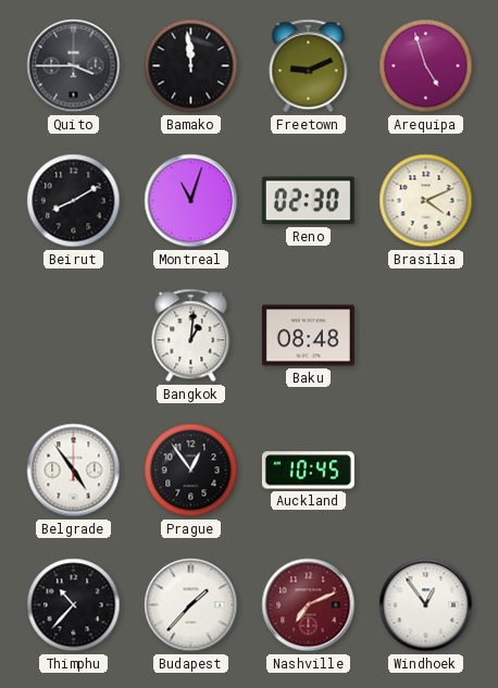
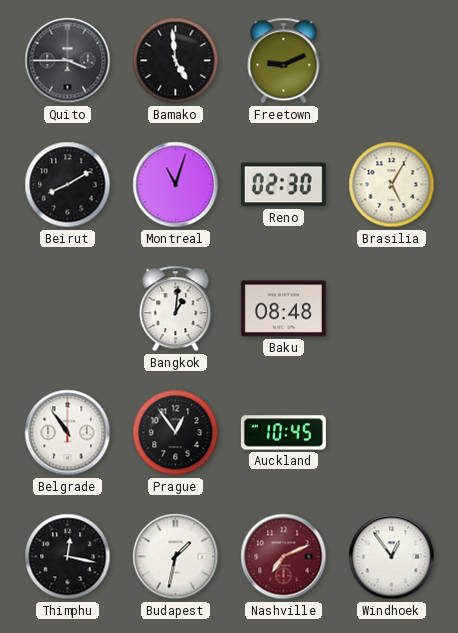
Bamako: 11:59 -> 4:59
Arequipa: 4:57 -> none
Brasilia: 4:11 -> 5:05
Belgrade: 4:54 -> 10:54
Thimphu: 10:37 -> 12:17
Budapest: 1:37 -> 1:32
